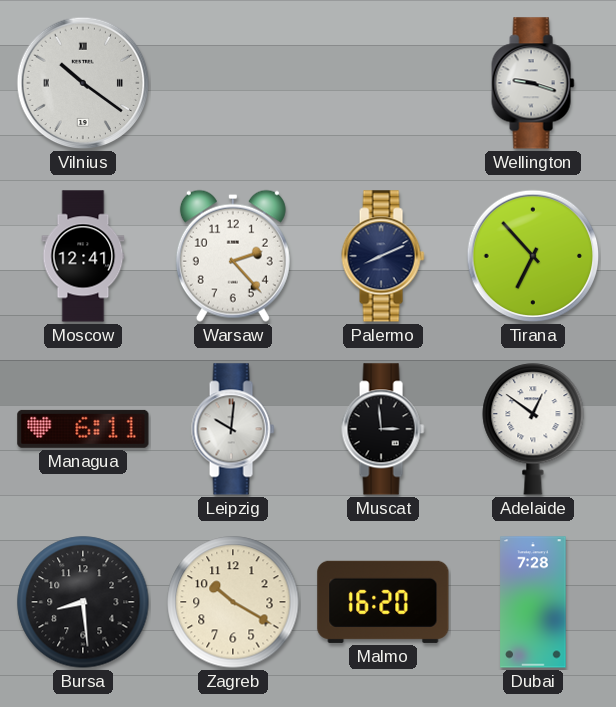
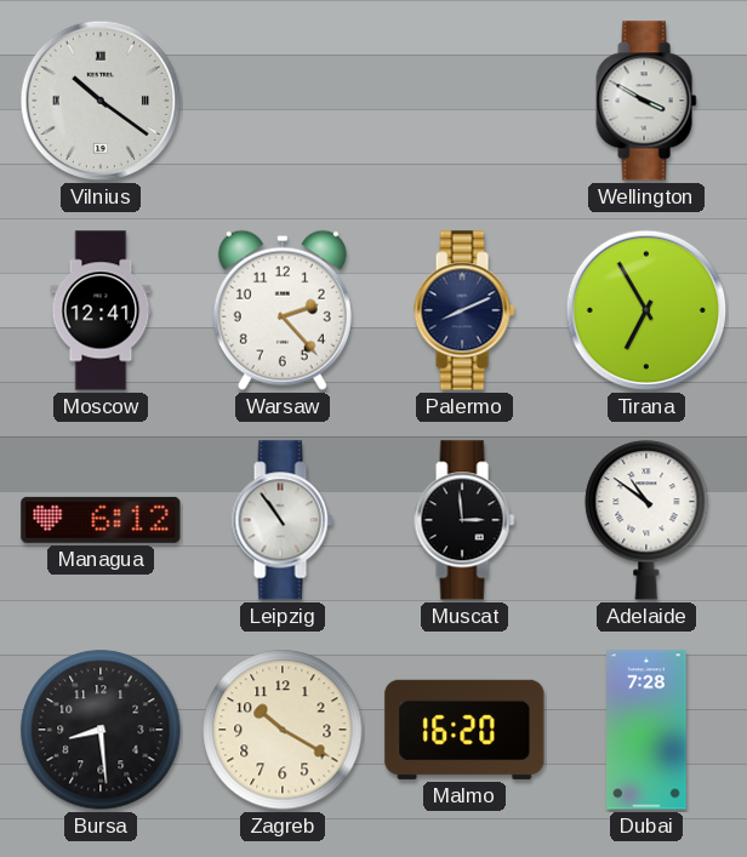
Wellington: 9:18 -> 3:50
Tirana: 6:53 -> 6:55
Managua: 6:11 -> 6:12
Leipzig: 10:01 -> 10:54
Adelaide: 12:51 -> 10:51
